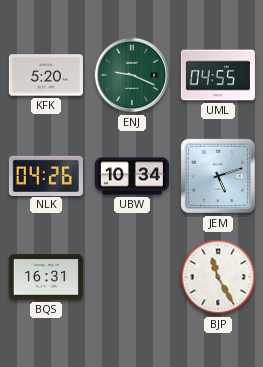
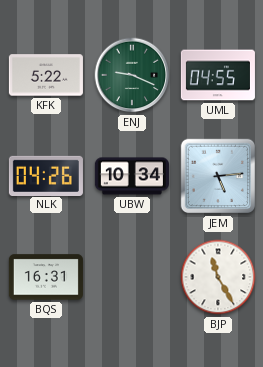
KFK: 5:20 -> 5:22
JEM: 5:12 -> 5:14
